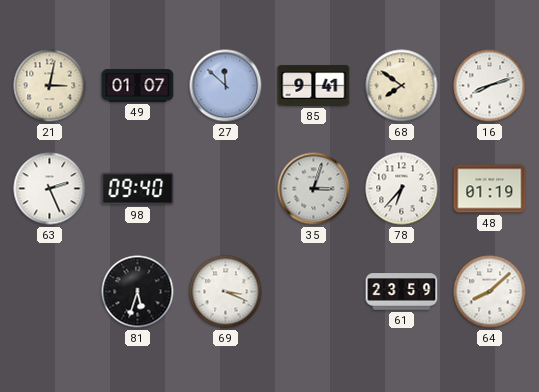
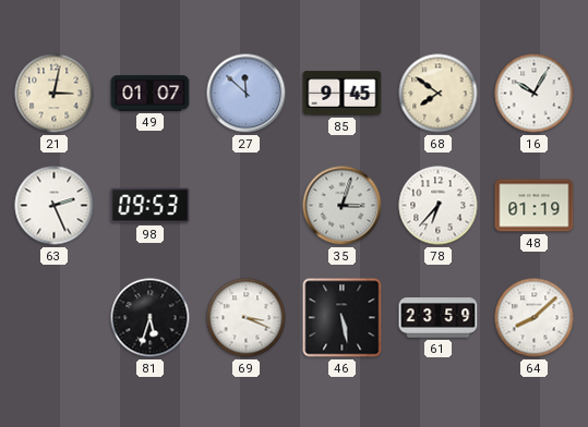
85: 9:41 -> 9:45
16: 8:12 -> 10:05
98: 09:40 -> 09:53
46: none -> 5:28
